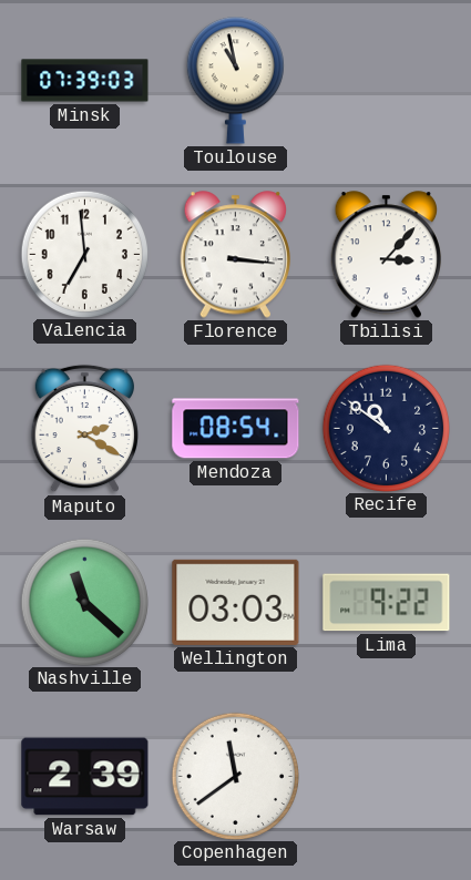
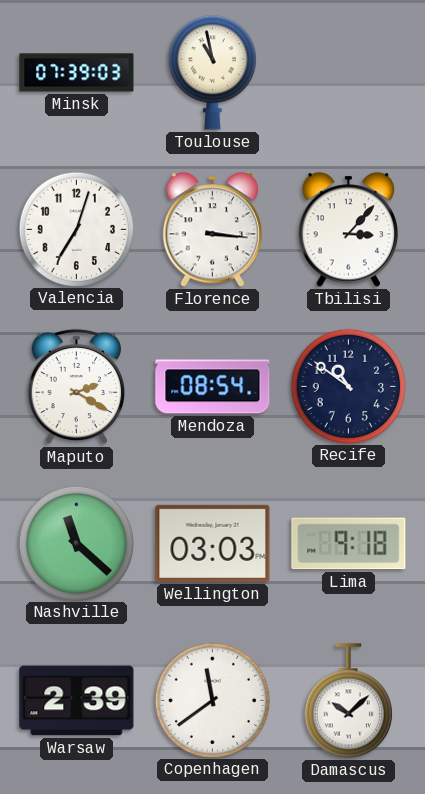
Valencia: 6:59 -> 7:03
Lima: 9:22 -> 9:18
Damascus: none -> 10:08
